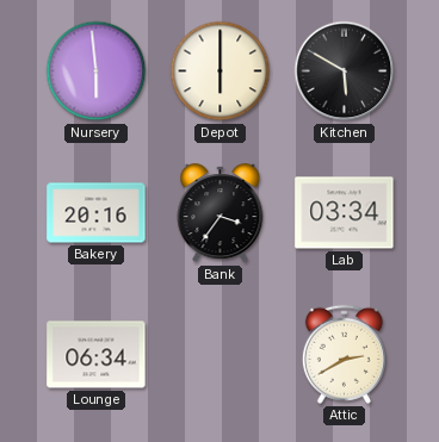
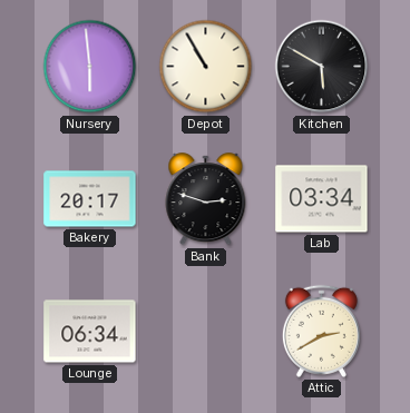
Depot: 6:00 -> 10:55
Bakery: 20:16 -> 20:17
Bank: 3:36 -> 2:48
